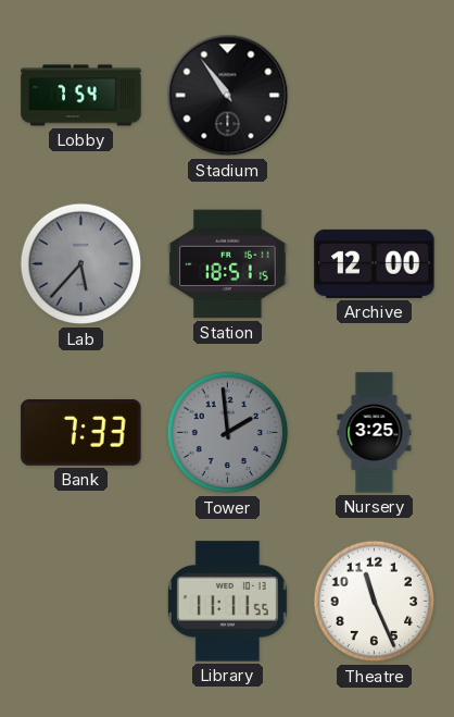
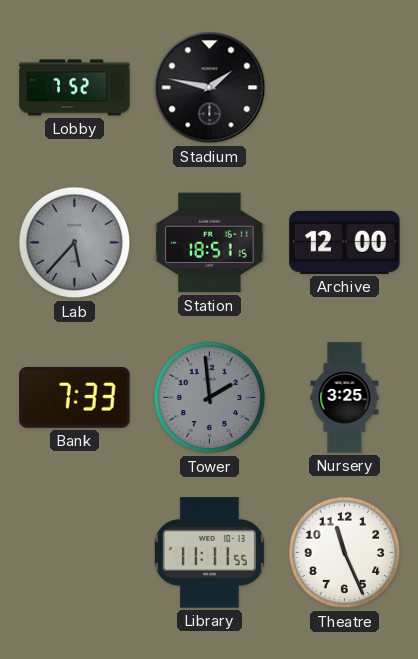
Lobby: 7:54 -> 7:52
Stadium: 10:54 -> 1:47
